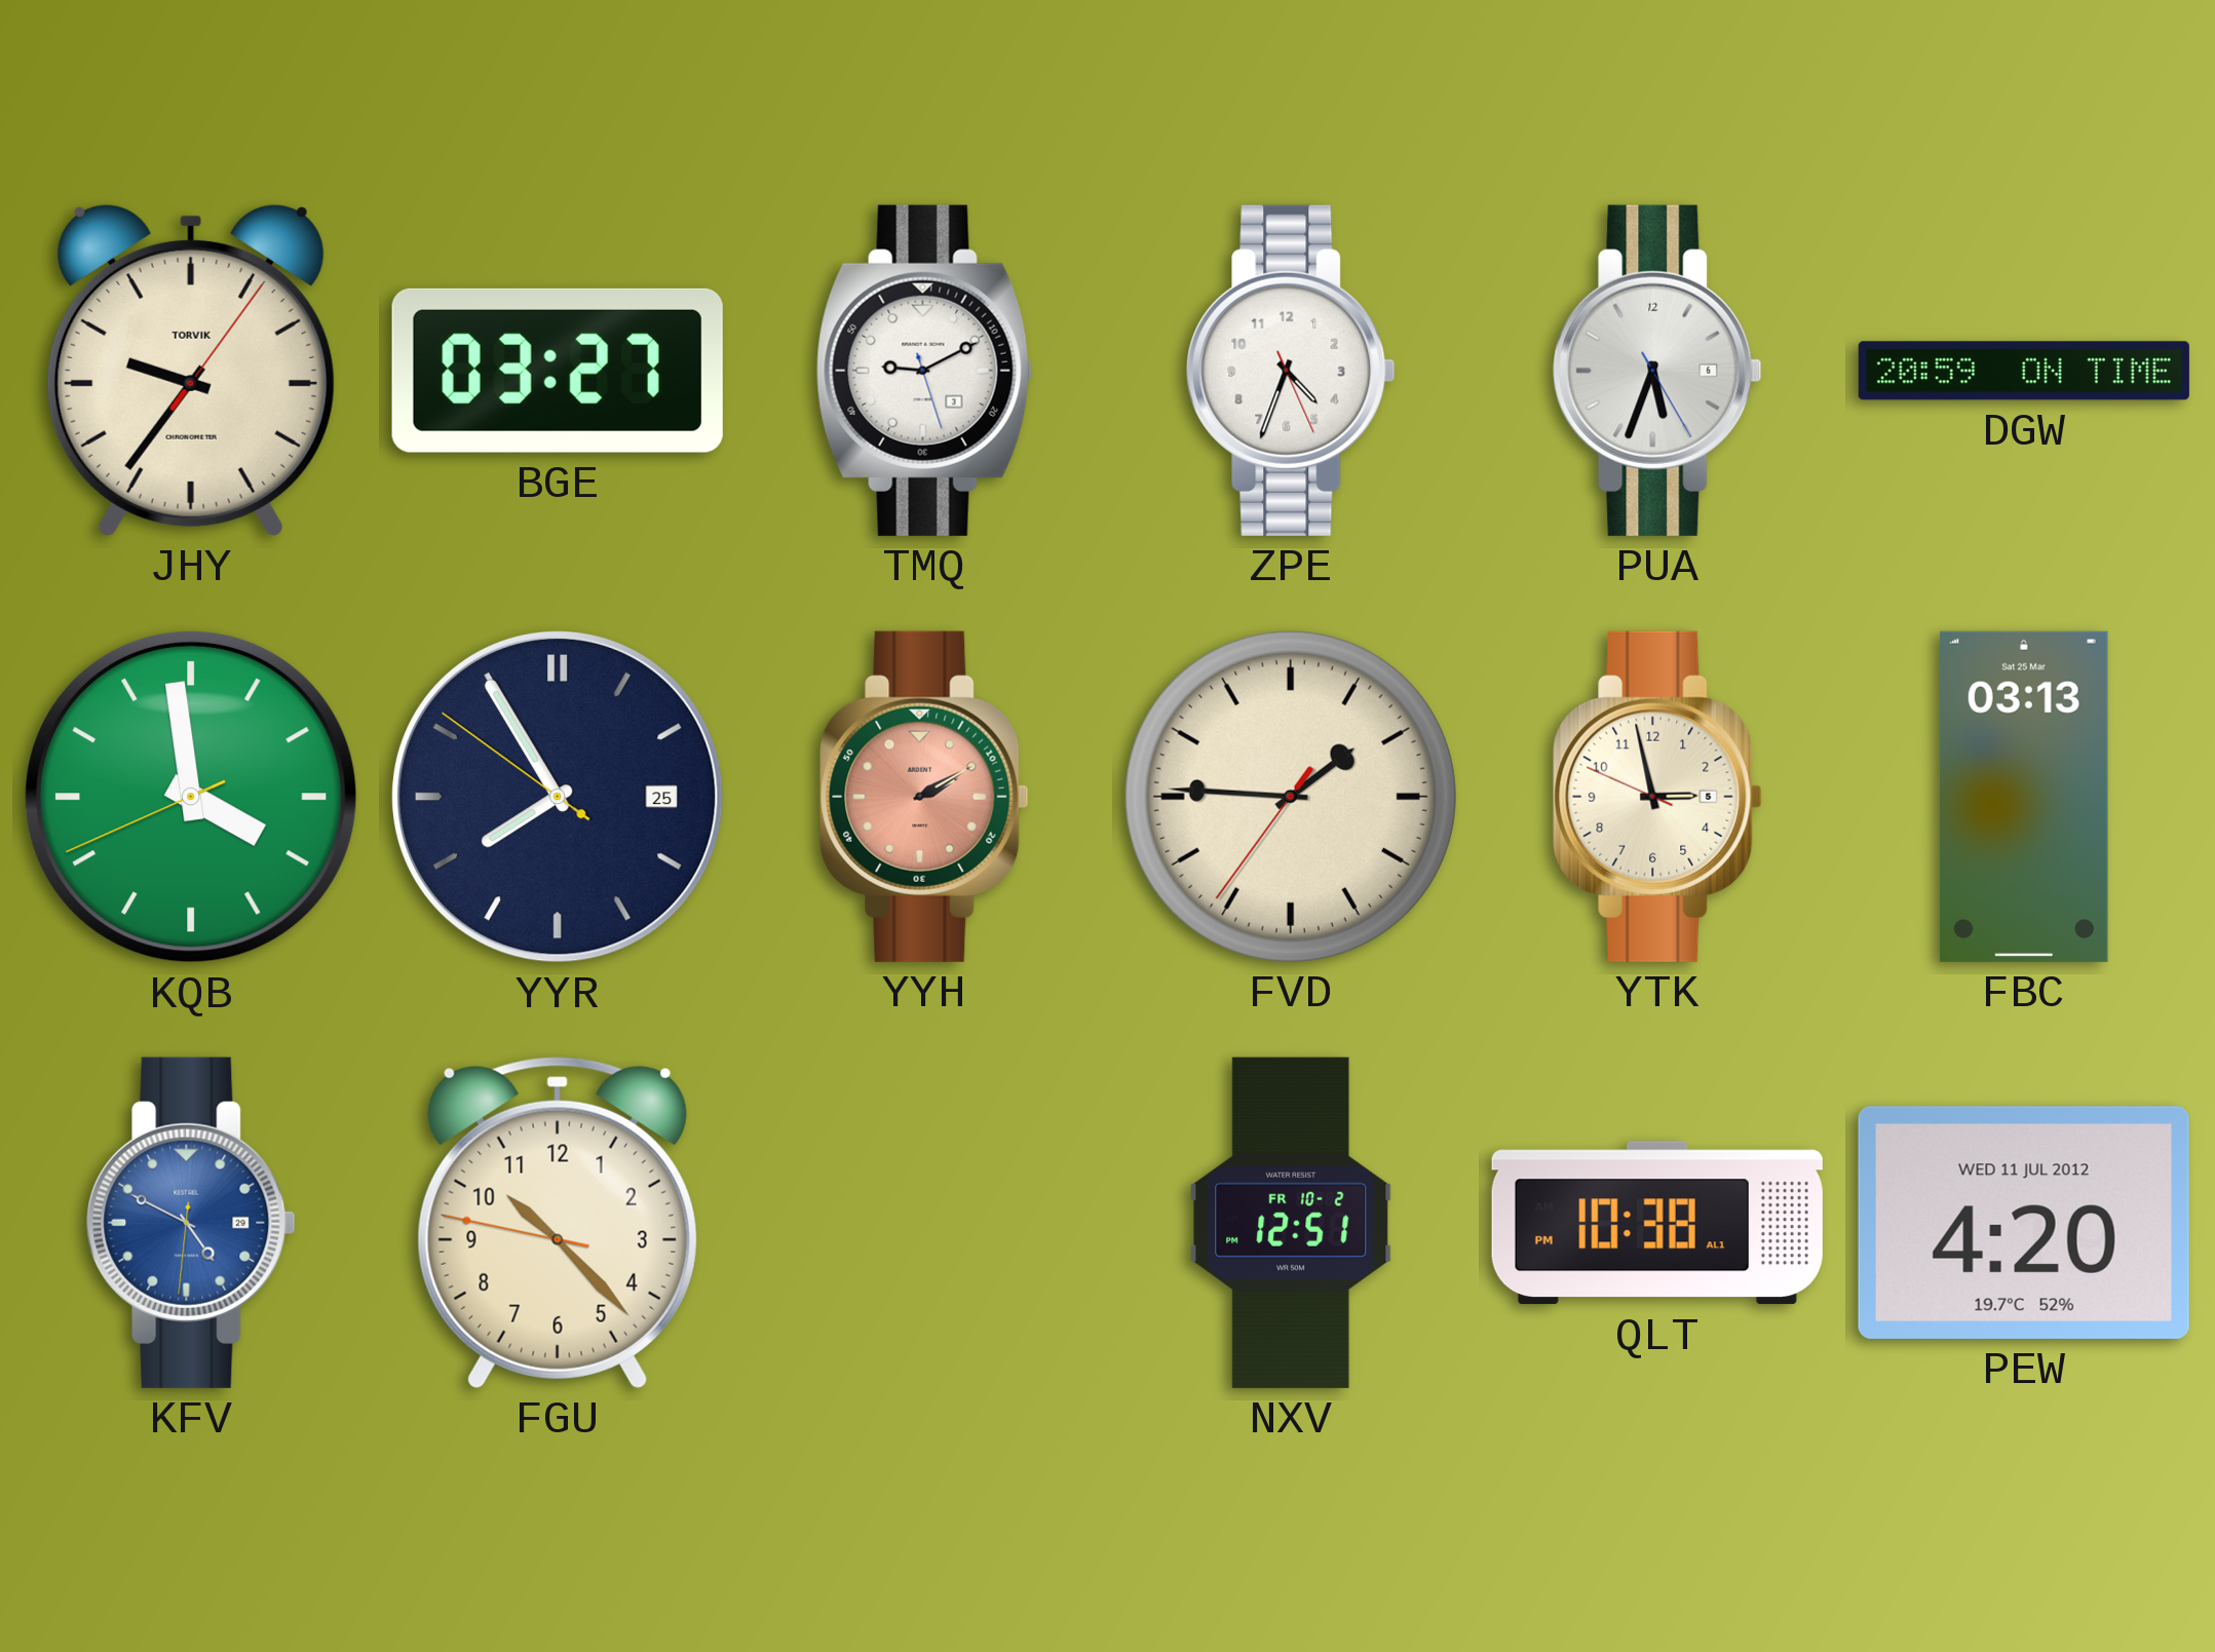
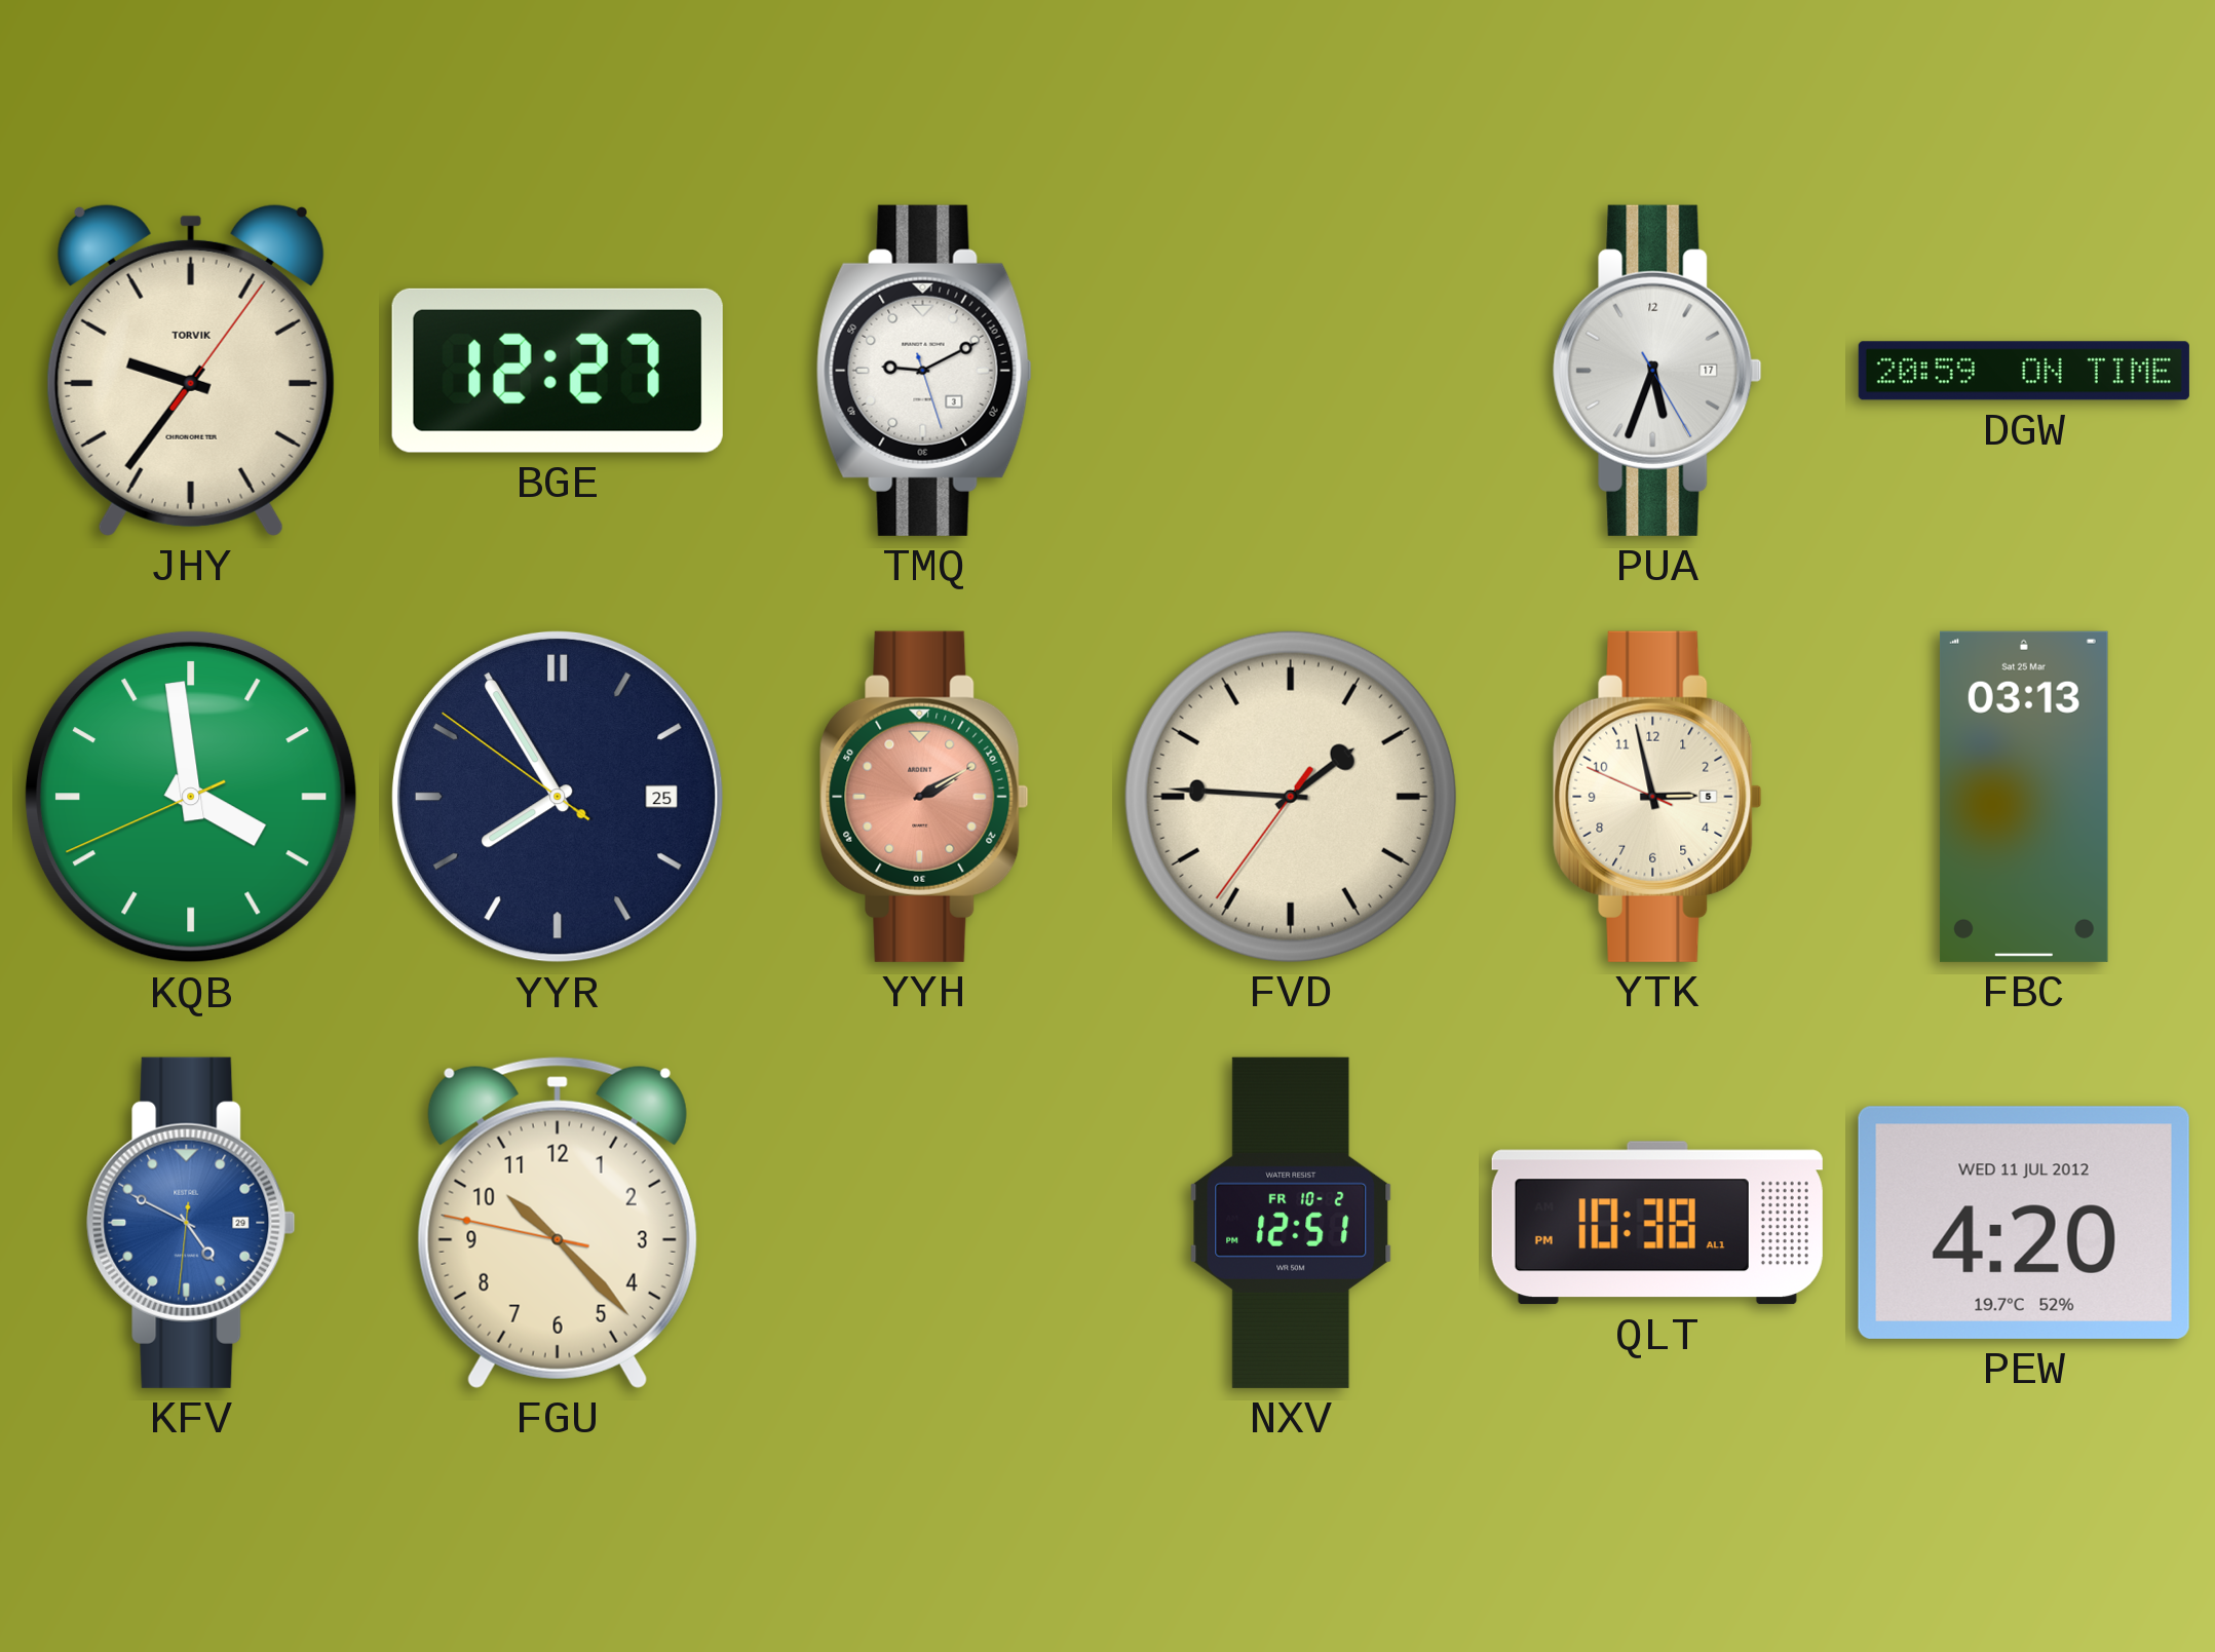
BGE: 03:27 -> 12:27
ZPE: 4:33 -> none
PUA date: 6 -> 17
